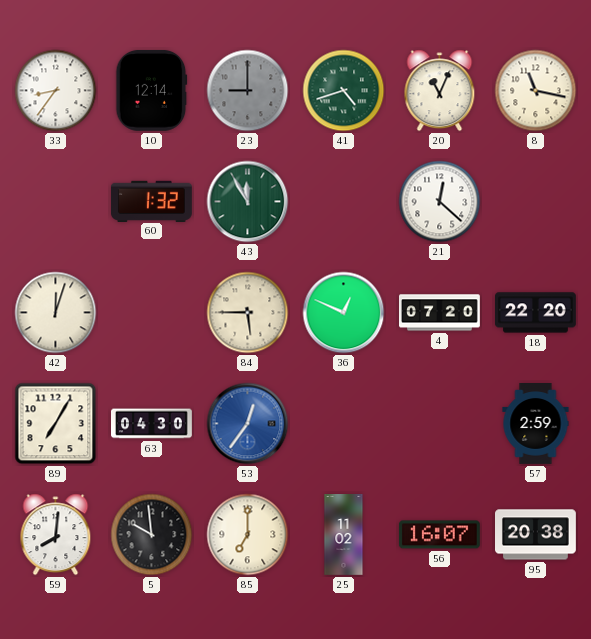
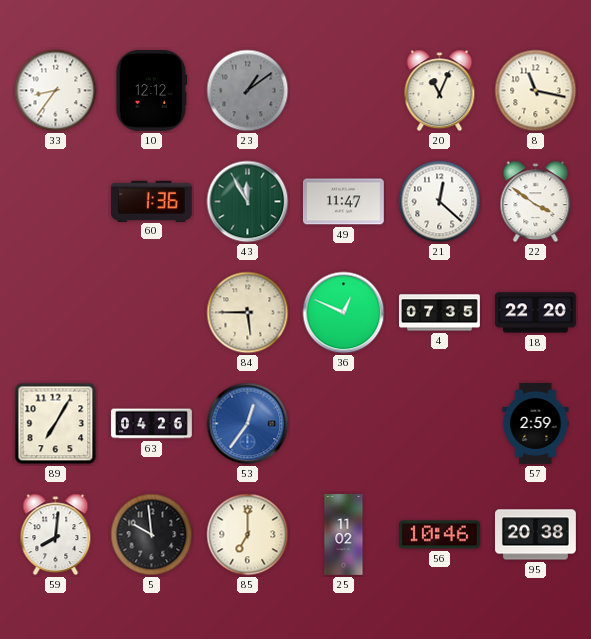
10: 12:14 -> 12:12
23: 9:00 -> 1:09
41: 4:42 -> none
60: 1:32 -> 1:36
49: none -> 11:47
22: none -> 3:51
42: 12:03 -> none
4: 07:20 -> 07:35
63: 04:30 -> 04:26
56: 16:07 -> 10:46
